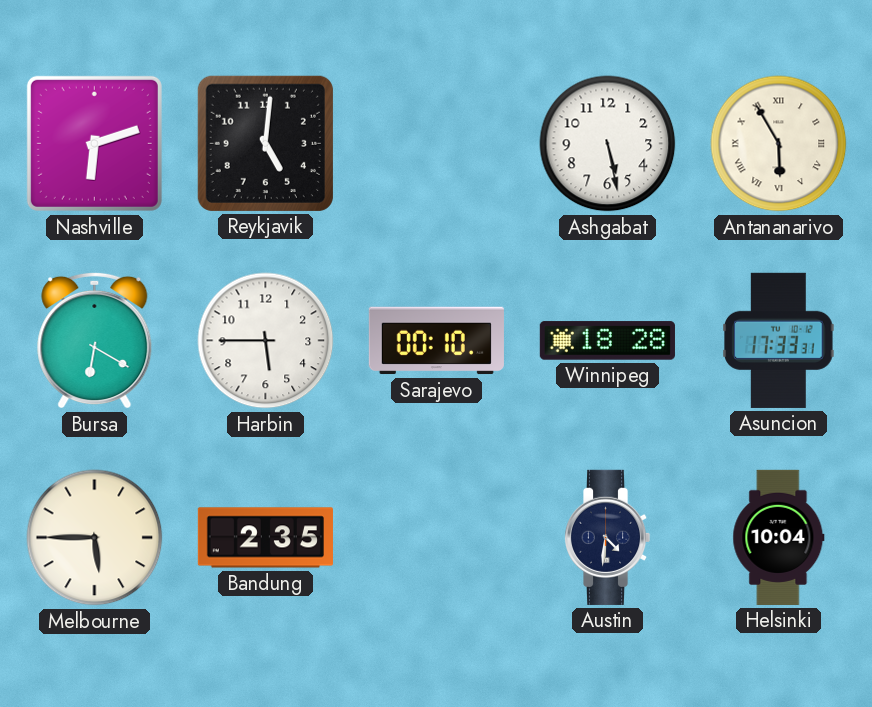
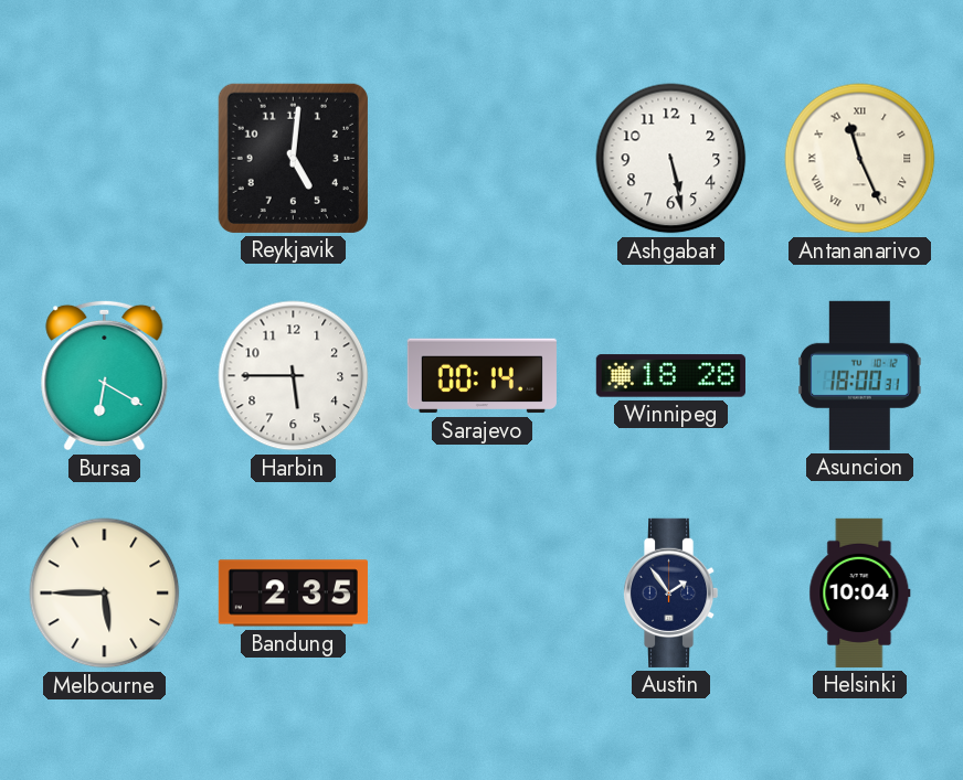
Nashville: 6:12 -> none
Antananarivo: 5:55 -> 11:26
Sarajevo: 00:10 -> 00:14
Asuncion: 17:33 -> 18:00
Austin: 4:31 -> 1:54
